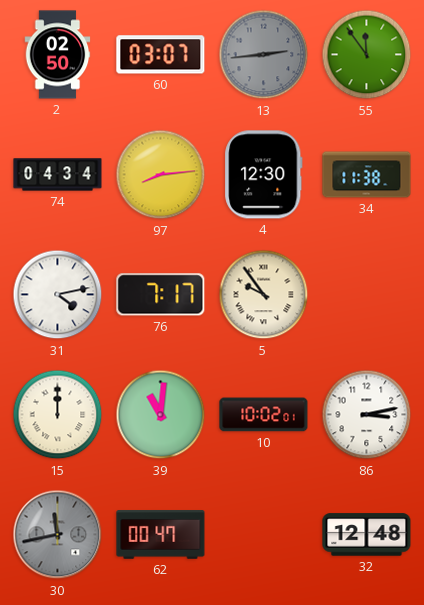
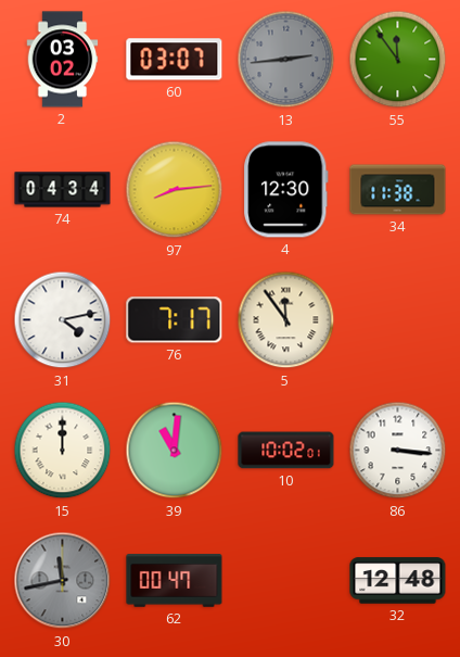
2: 02:50 -> 03:02
5: 9:54 -> 11:54
86: 3:13 -> 3:16
